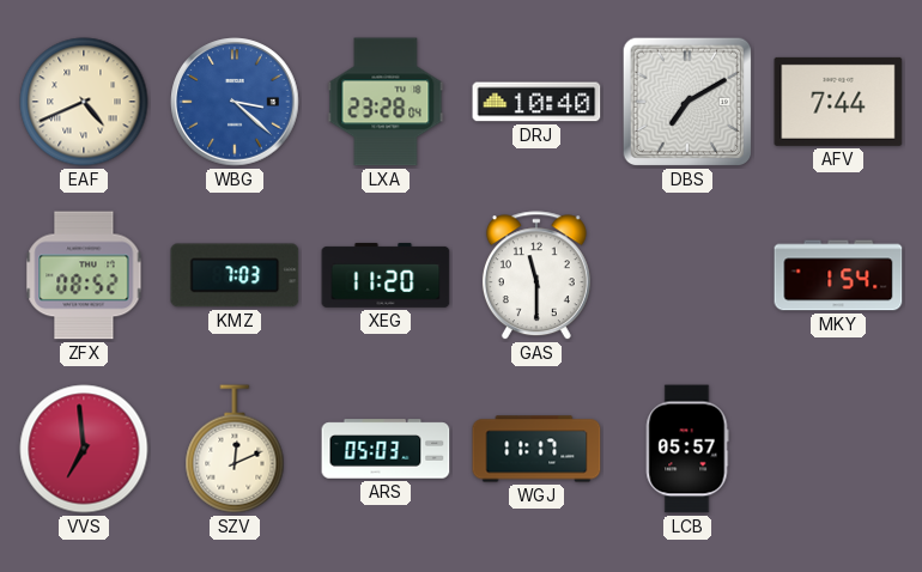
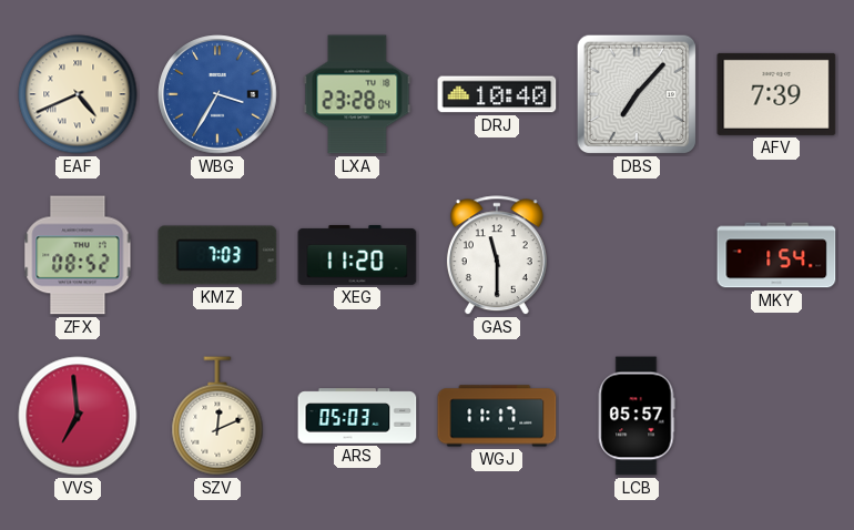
WBG: 3:22 -> 3:35
DBS: 7:10 -> 7:07
AFV: 7:44 -> 7:39
